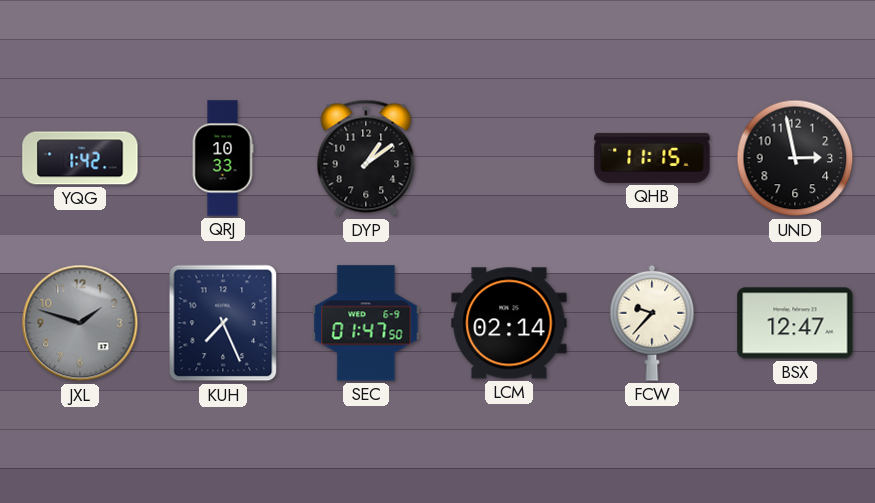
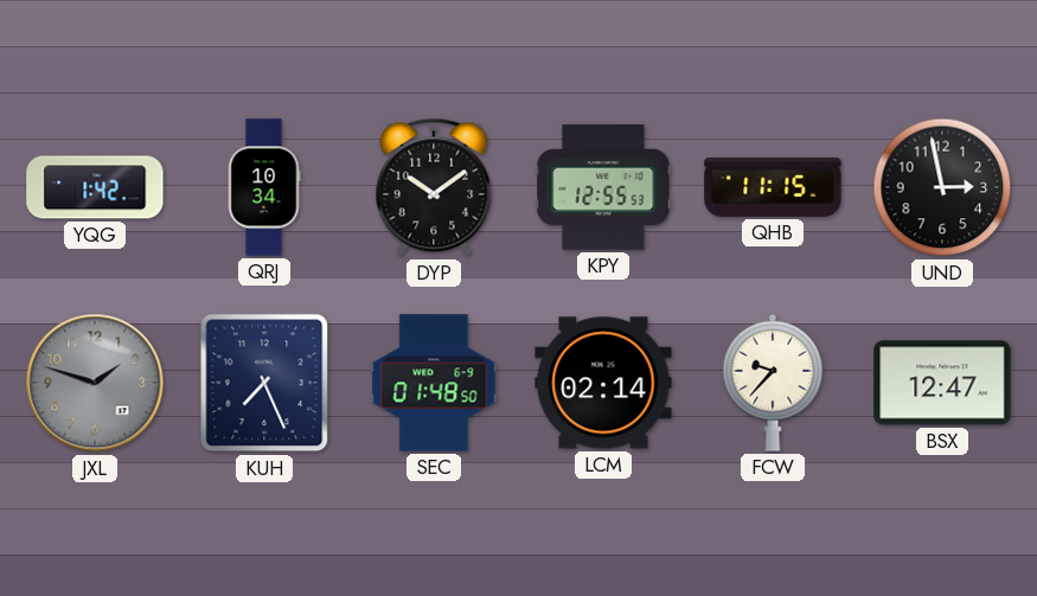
QRJ: 10:33 -> 10:34
DYP: 1:09 -> 10:09
KPY: none -> 12:55
SEC: 01:47 -> 01:48
